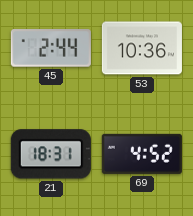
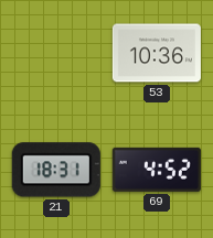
45: 2:44 -> none
